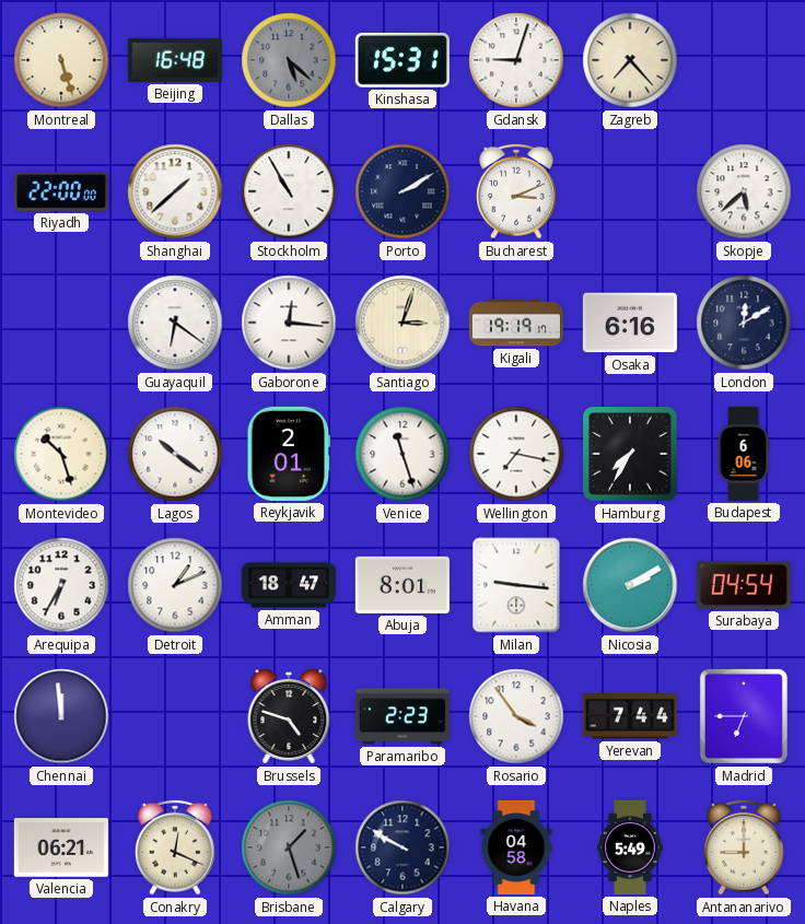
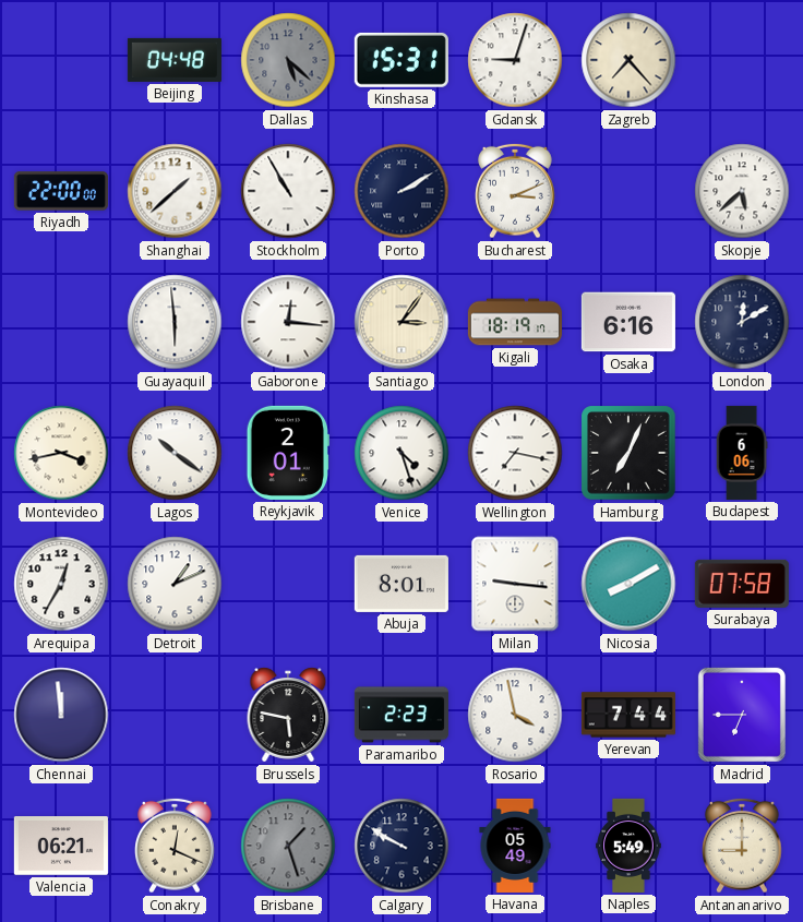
Montreal: 5:27 -> none
Beijing: 16:48 -> 04:48
Guayaquil: 6:21 -> 5:59
Santiago: 3:03 -> 3:06
Kigali: 19:19 -> 18:19
Montevideo: 10:27 -> 3:43
Venice: 11:27 -> 4:27
Hamburg: 7:35 -> 7:04
Arequipa: 6:35 -> 12:35
Amman: 18:47 -> none
Nicosia: 2:10 -> 8:10
Surabaya: 04:54 -> 07:58
Brussels: 4:48 -> 5:47
Rosario: 3:54 -> 3:58
Havana: 04:58 -> 05:49
